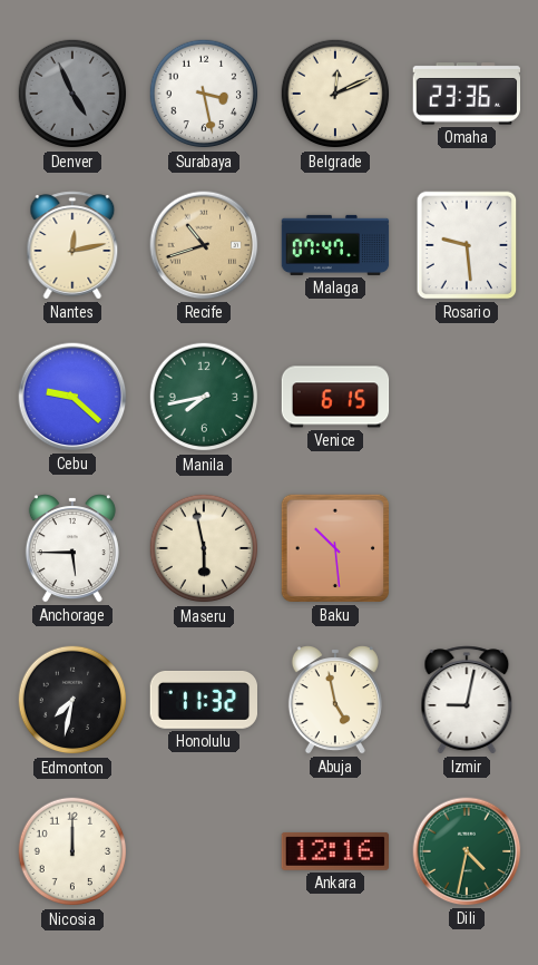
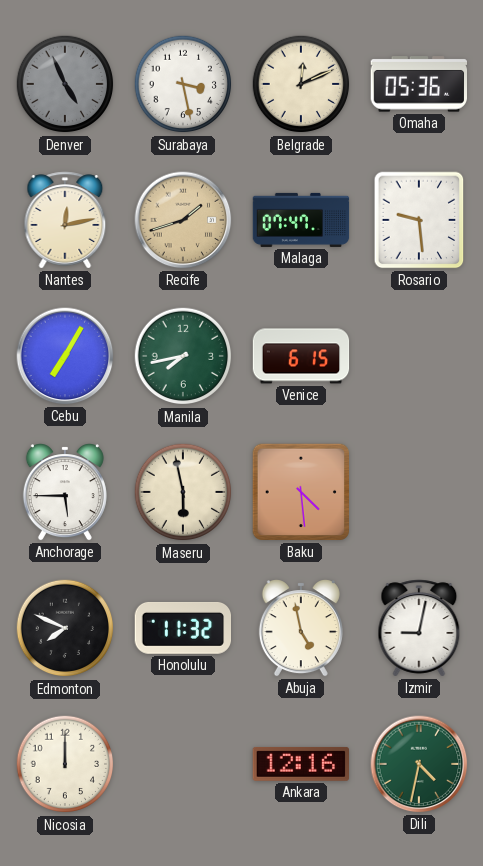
Omaha: 23:36 -> 05:36
Recife: 10:42 -> 1:42
Cebu: 9:22 -> 7:05
Baku: 10:29 -> 4:29
Edmonton: 7:32 -> 7:49
